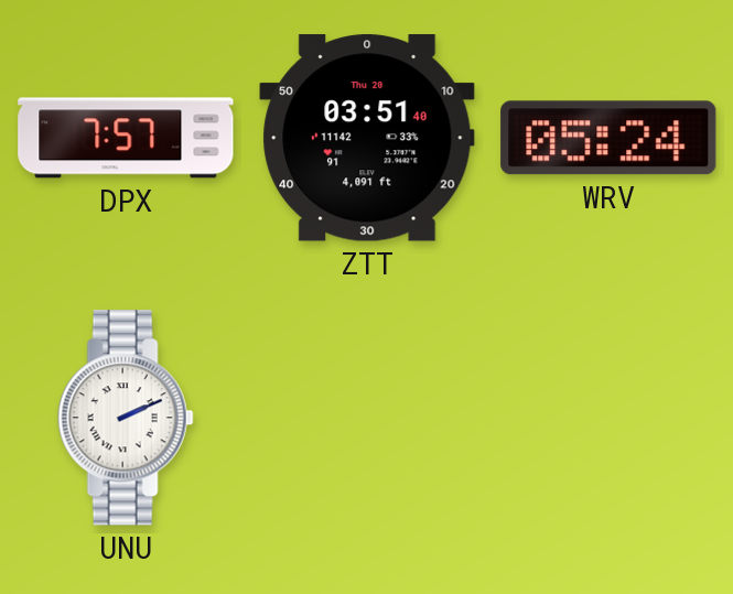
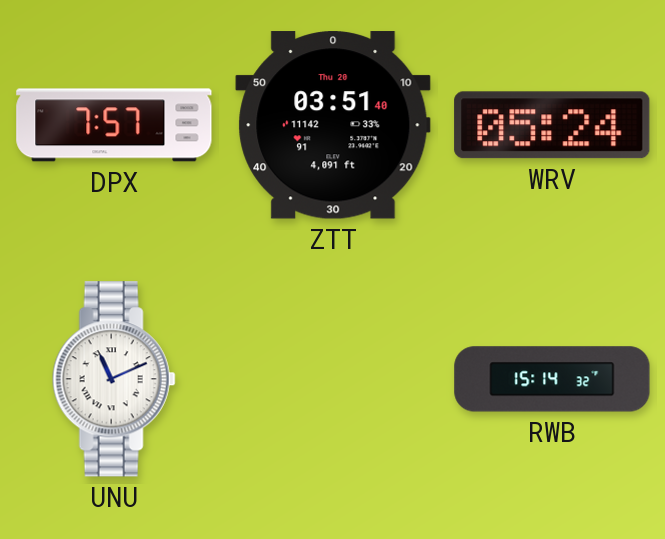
UNU: 2:11 -> 11:11
RWB: none -> 15:14
